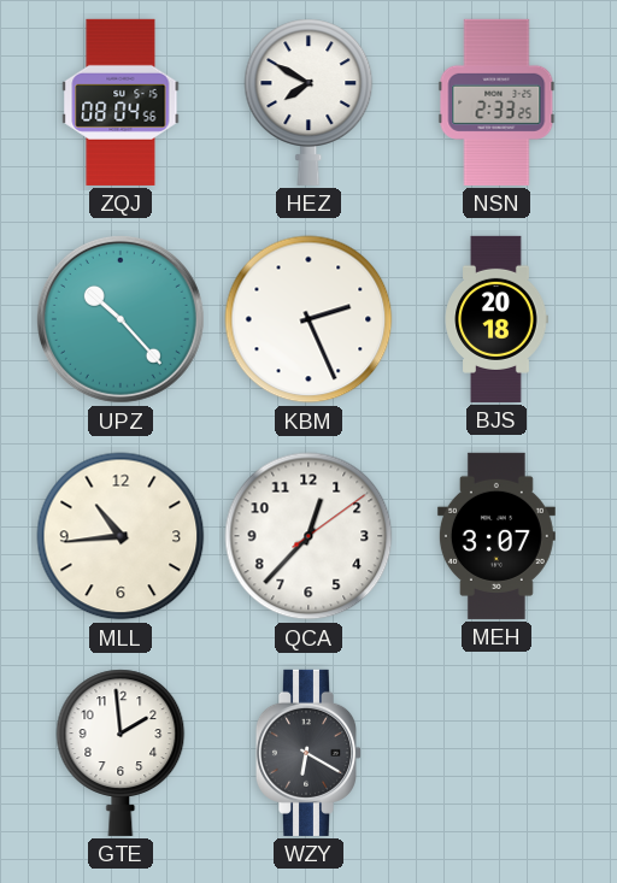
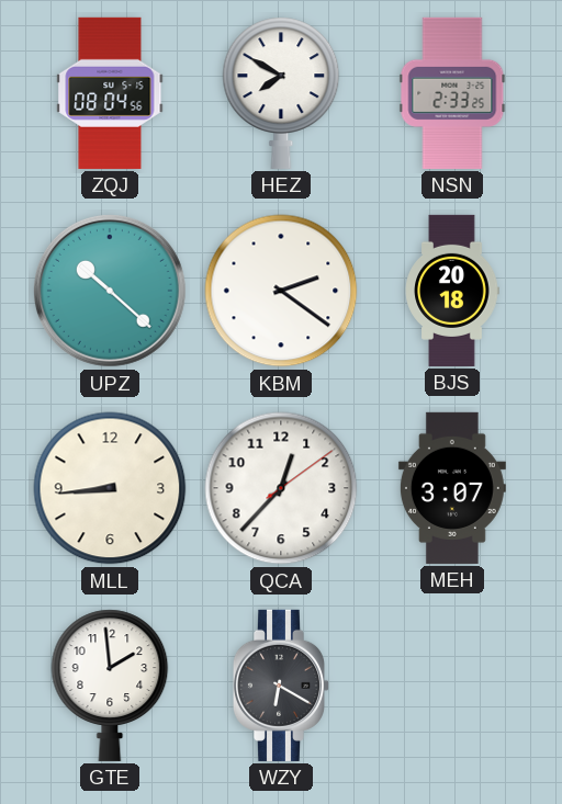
UPZ: 10:23 -> 10:22
KBM: 2:26 -> 2:21
MLL: 10:44 -> 8:44
